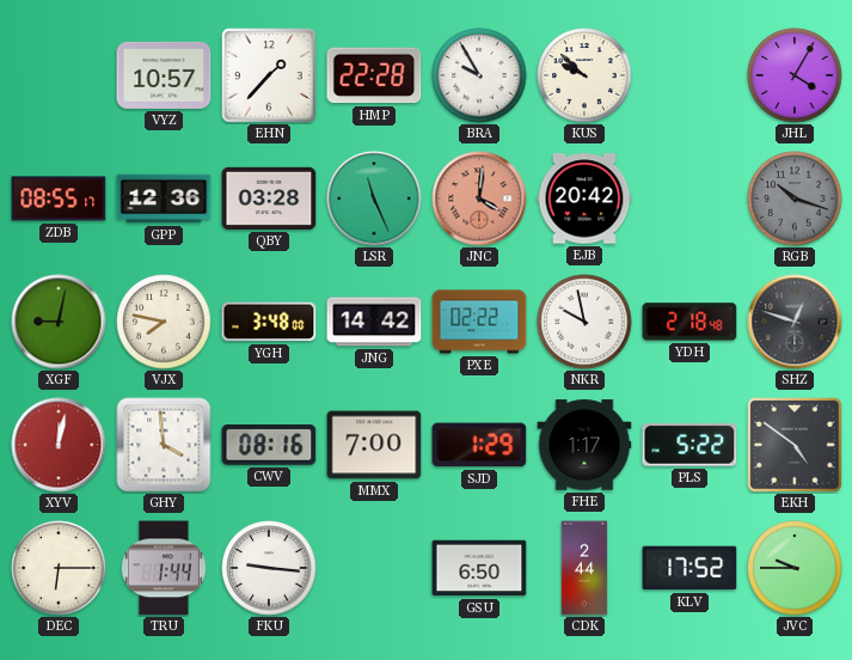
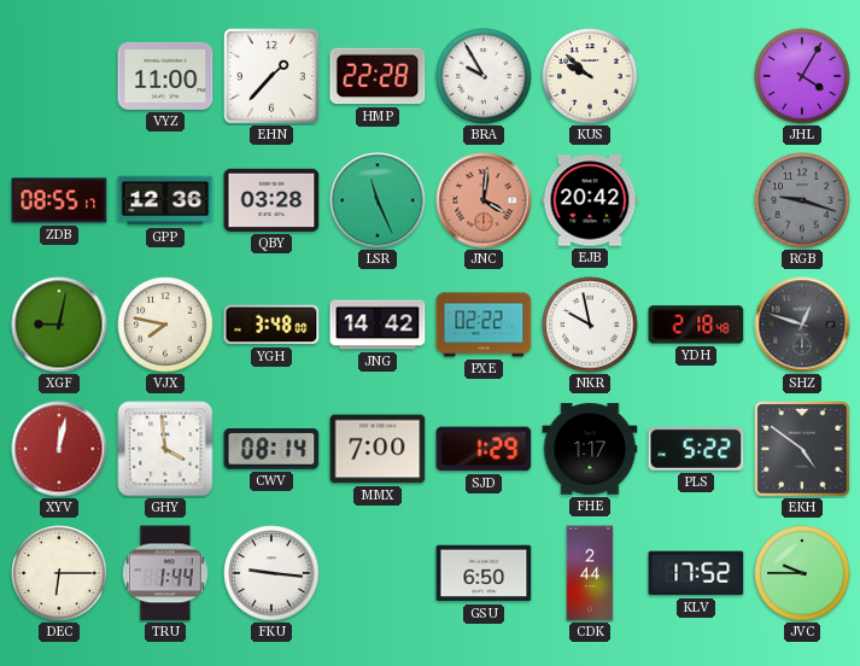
VYZ: 10:57 -> 11:00
RGB: 10:18 -> 9:18
CWV: 08:16 -> 08:14
